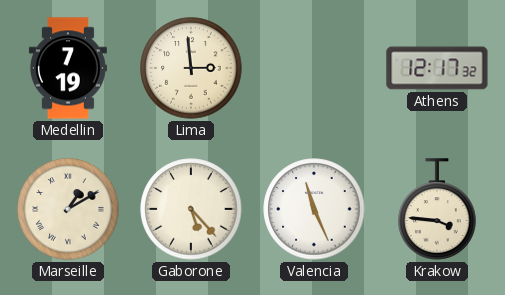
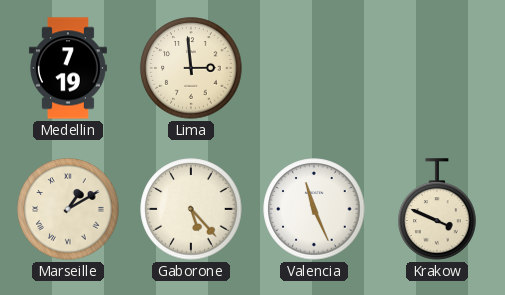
Athens: 12:17 -> none
Krakow: 3:46 -> 3:49
